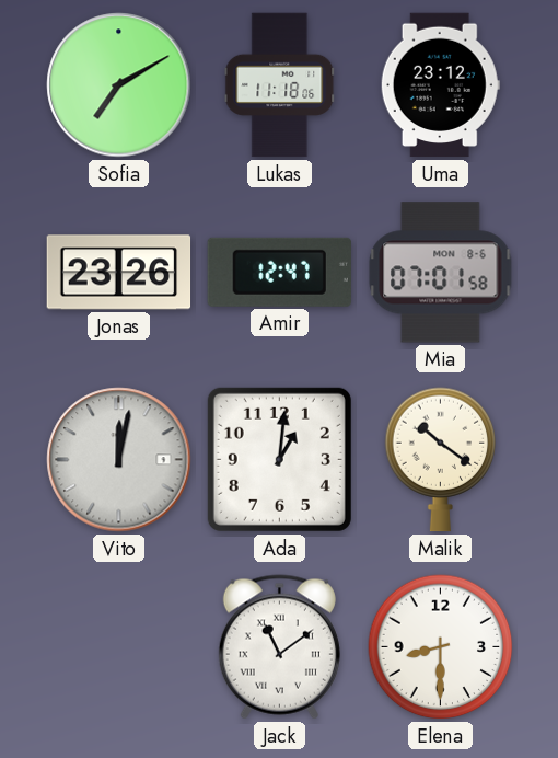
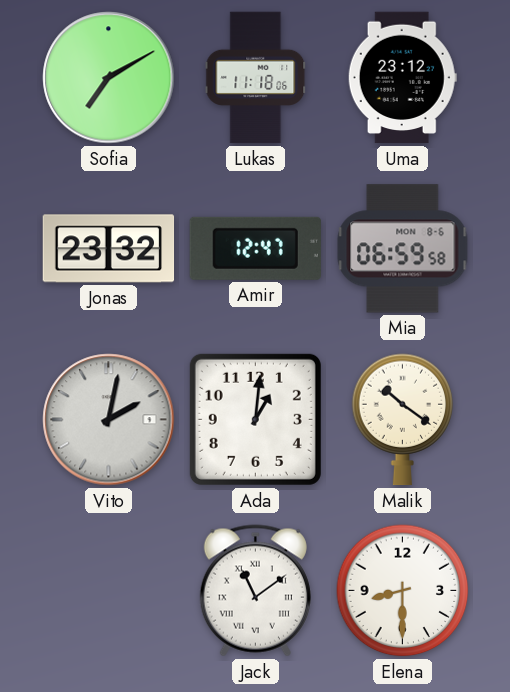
Jonas: 23:26 -> 23:32
Mia: 07:01 -> 06:59
Vito: 12:02 -> 2:02
